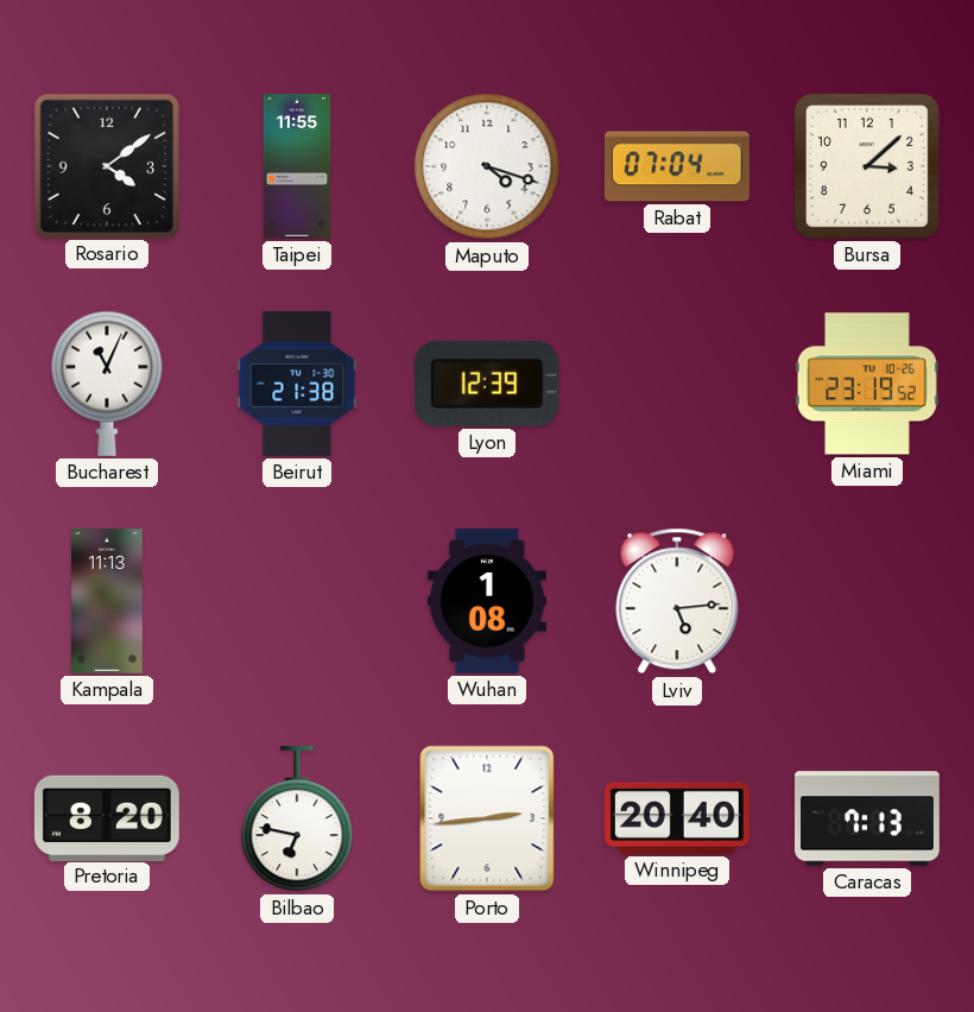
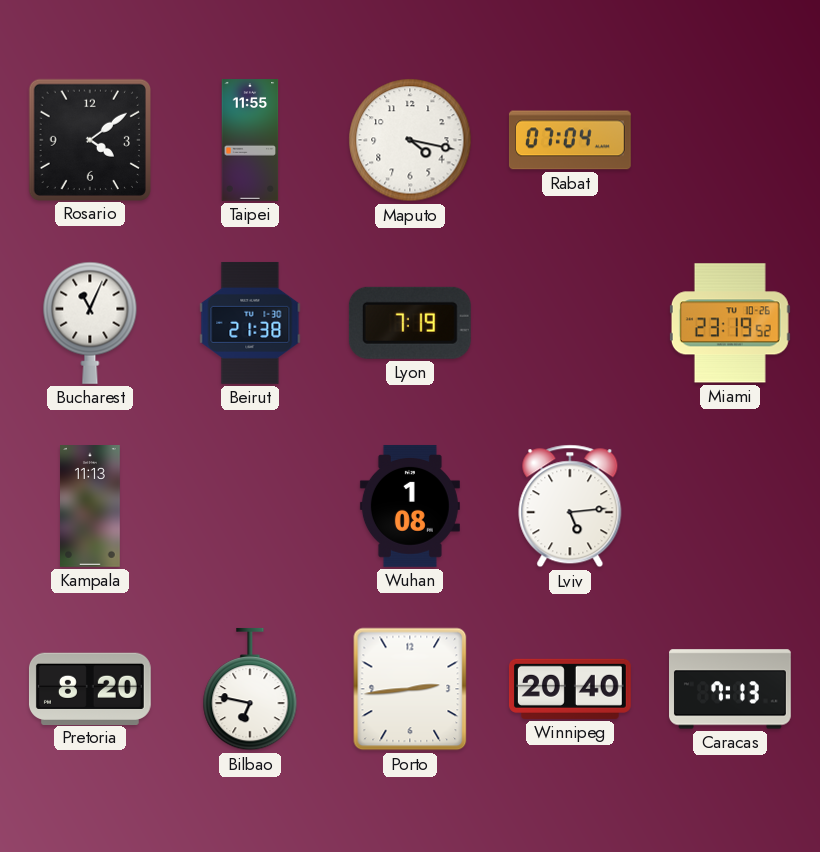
Maputo: 4:18 -> 4:17
Bursa: 3:08 -> none
Lyon: 12:39 -> 7:19
